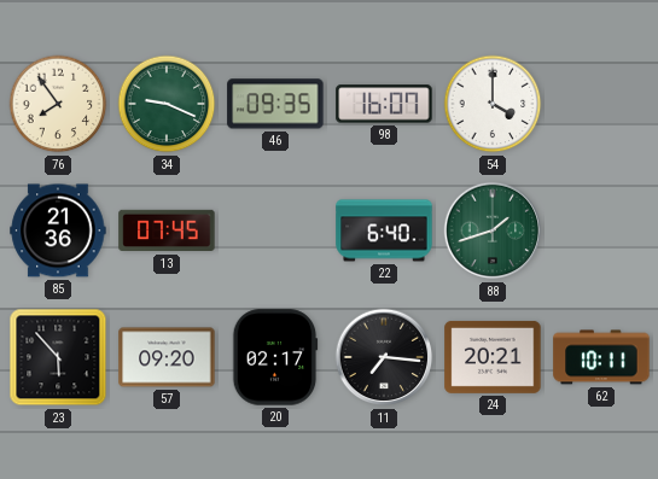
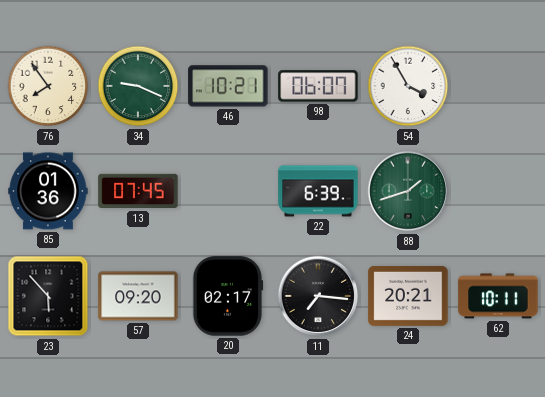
46: 09:35 -> 10:21
98: 16:07 -> 06:07
54: 4:00 -> 3:55
85: 21:36 -> 01:36
22: 6:40 -> 6:39
